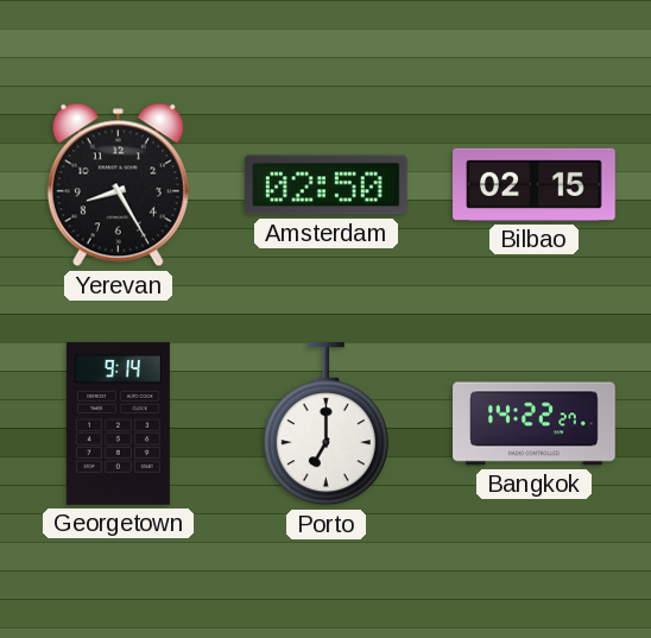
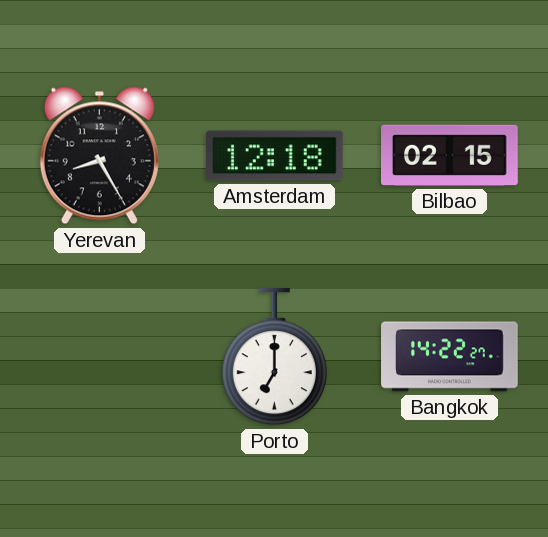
Amsterdam: 02:50 -> 12:18
Georgetown: 9:14 -> none
